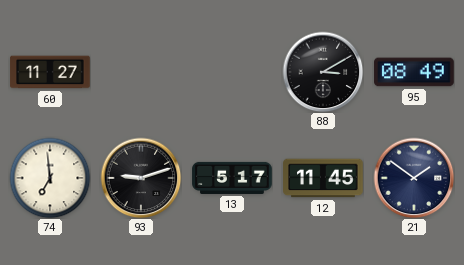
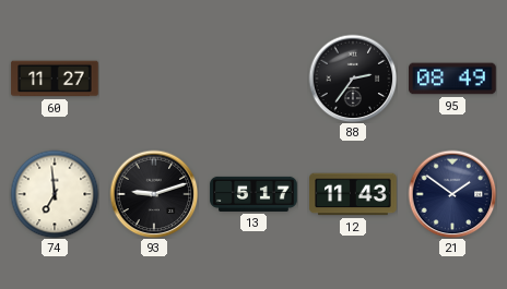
88: 3:10 -> 2:36
12: 11:45 -> 11:43
